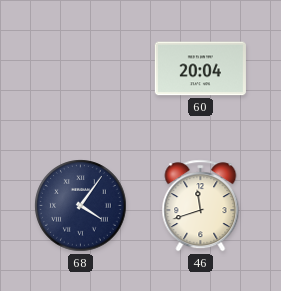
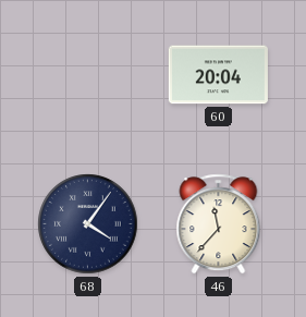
46: 11:42 -> 11:37
